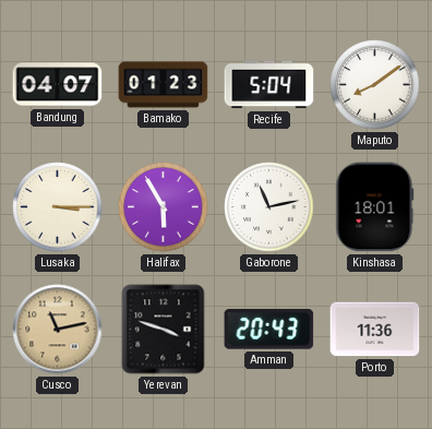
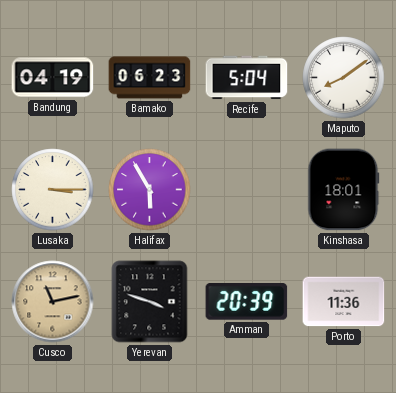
Bandung: 04:07 -> 04:19
Bamako: 01:23 -> 06:23
Gaborone: 11:13 -> none
Amman: 20:43 -> 20:39
